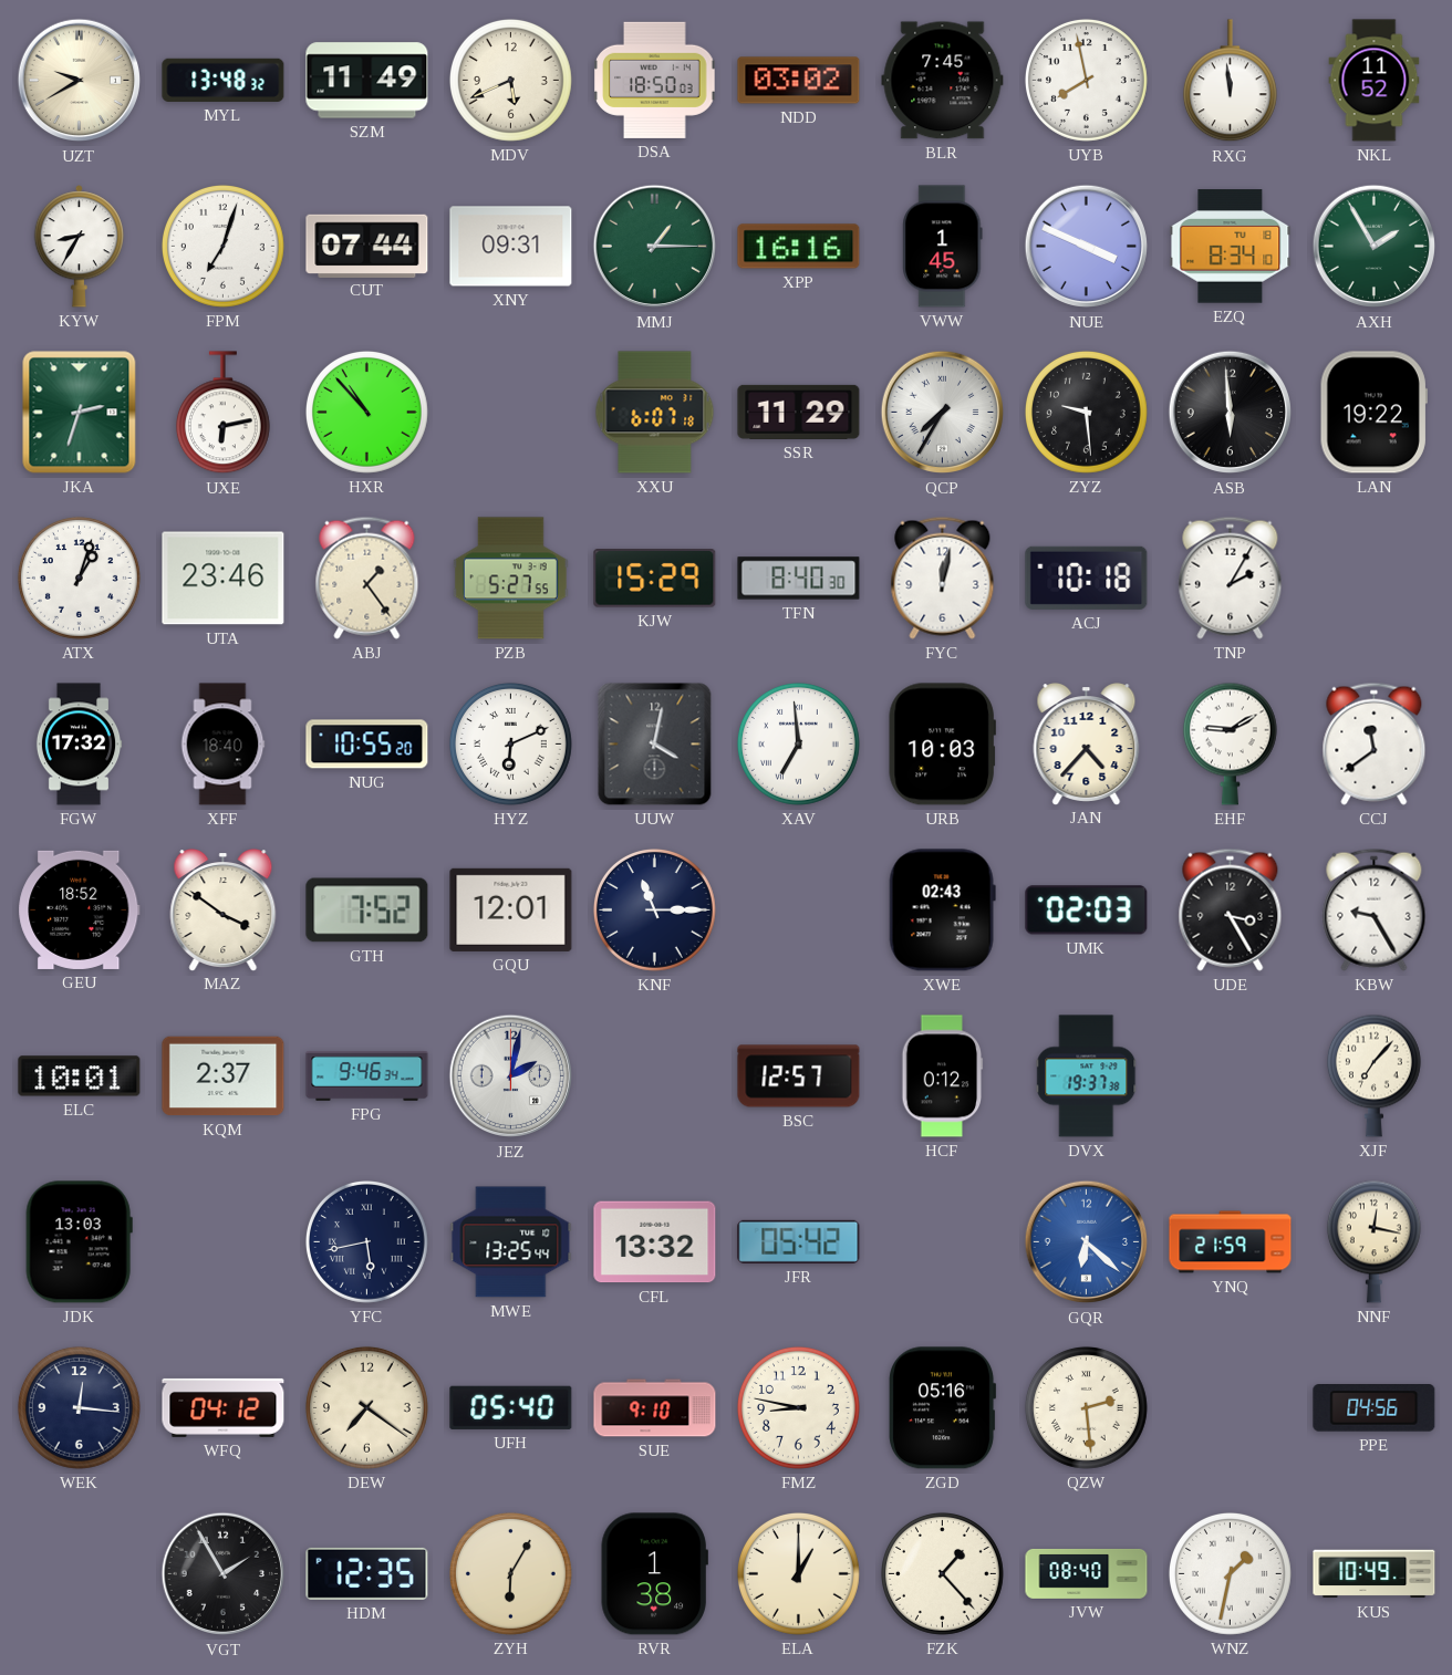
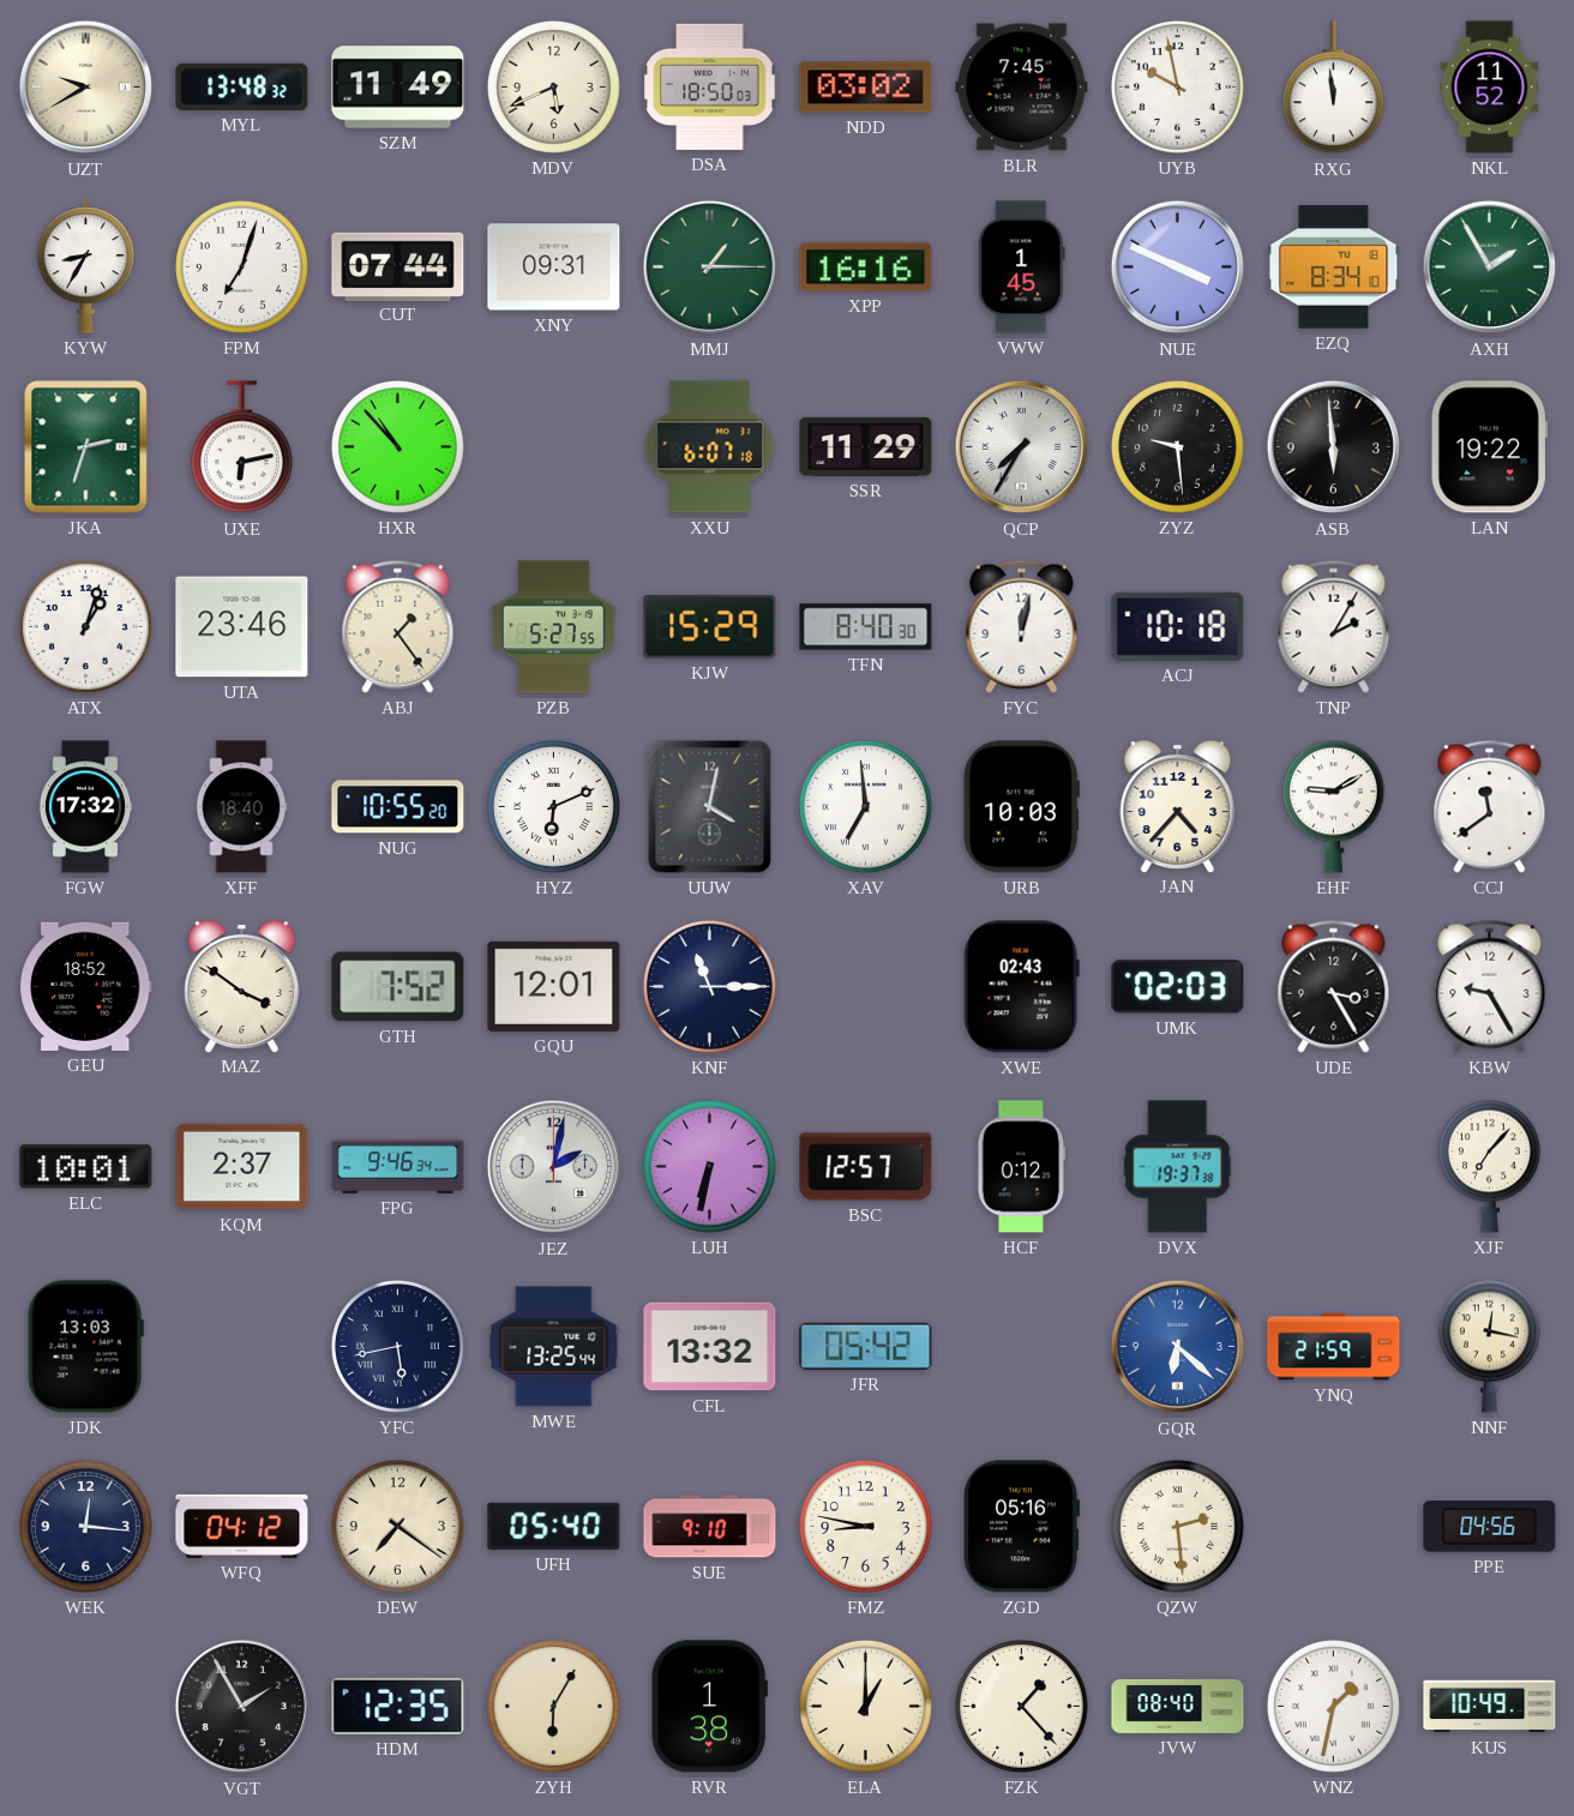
UYB: 7:58 -> 9:58
LUH: none -> 6:32
